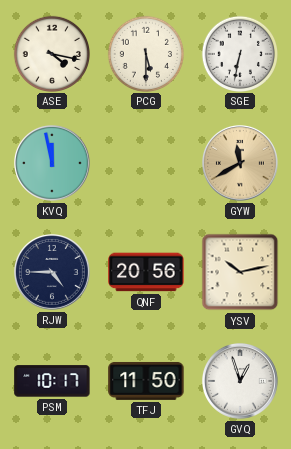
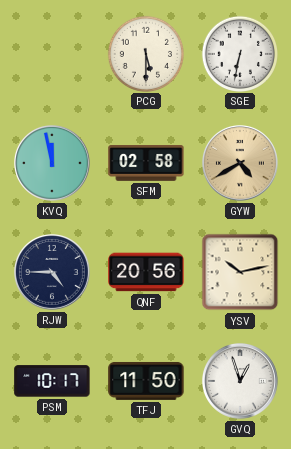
ASE: 4:17 -> none
SFM: none -> 02:58
GYW: 11:40 -> 4:40
